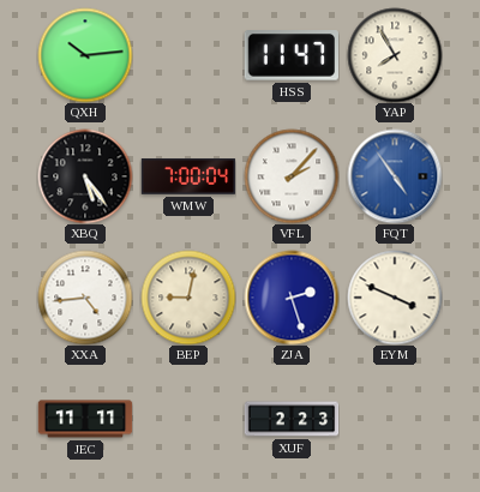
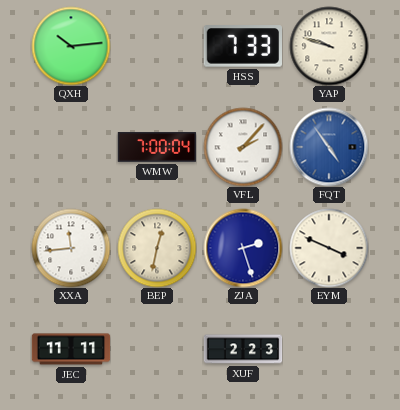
HSS: 11:47 -> 7:33
YAP: 7:55 -> 9:48
XBQ: 5:24 -> none
XXA: 4:44 -> 11:44
BEP: 9:02 -> 12:32
